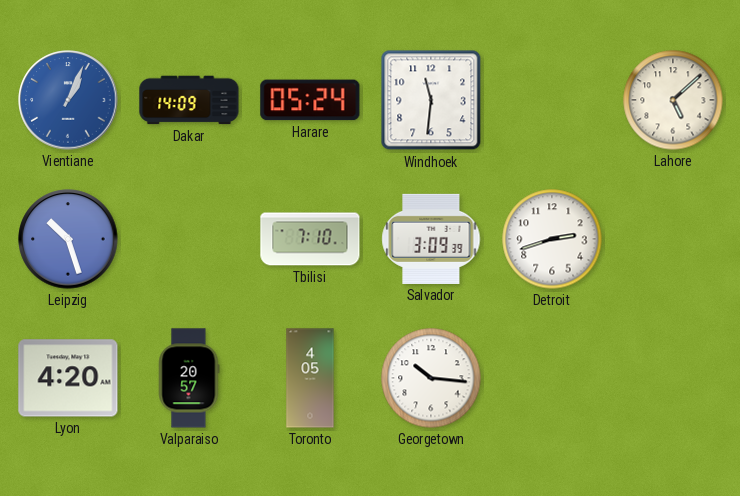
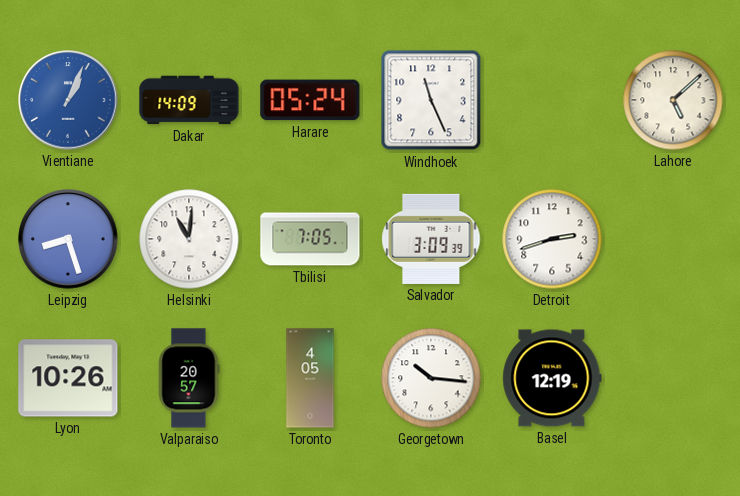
Windhoek: 11:31 -> 11:26
Leipzig: 10:27 -> 8:27
Helsinki: none -> 11:01
Tbilisi: 7:10 -> 7:05
Lyon: 4:20 -> 10:26
Basel: none -> 12:19
